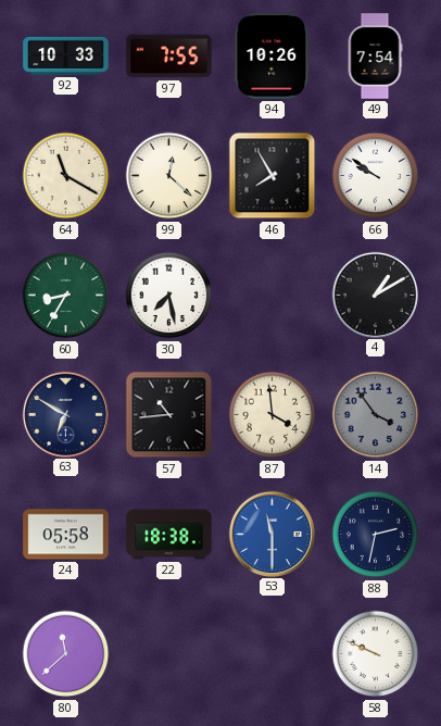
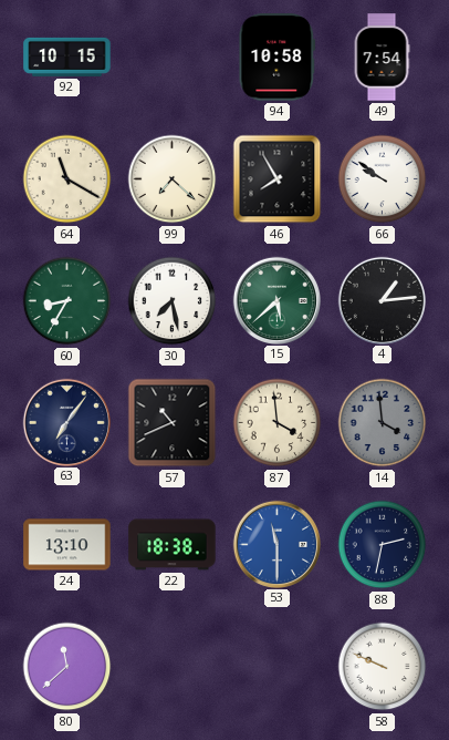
92: 10:33 -> 10:15
97: 7:55 -> none
94: 10:26 -> 10:58
99: 12:22 -> 7:22
15: none -> 5:38
4: 1:10 -> 1:14
63: 6:50 -> 7:06
57: 10:44 -> 10:41
14: 3:54 -> 3:59
24: 05:58 -> 13:10
